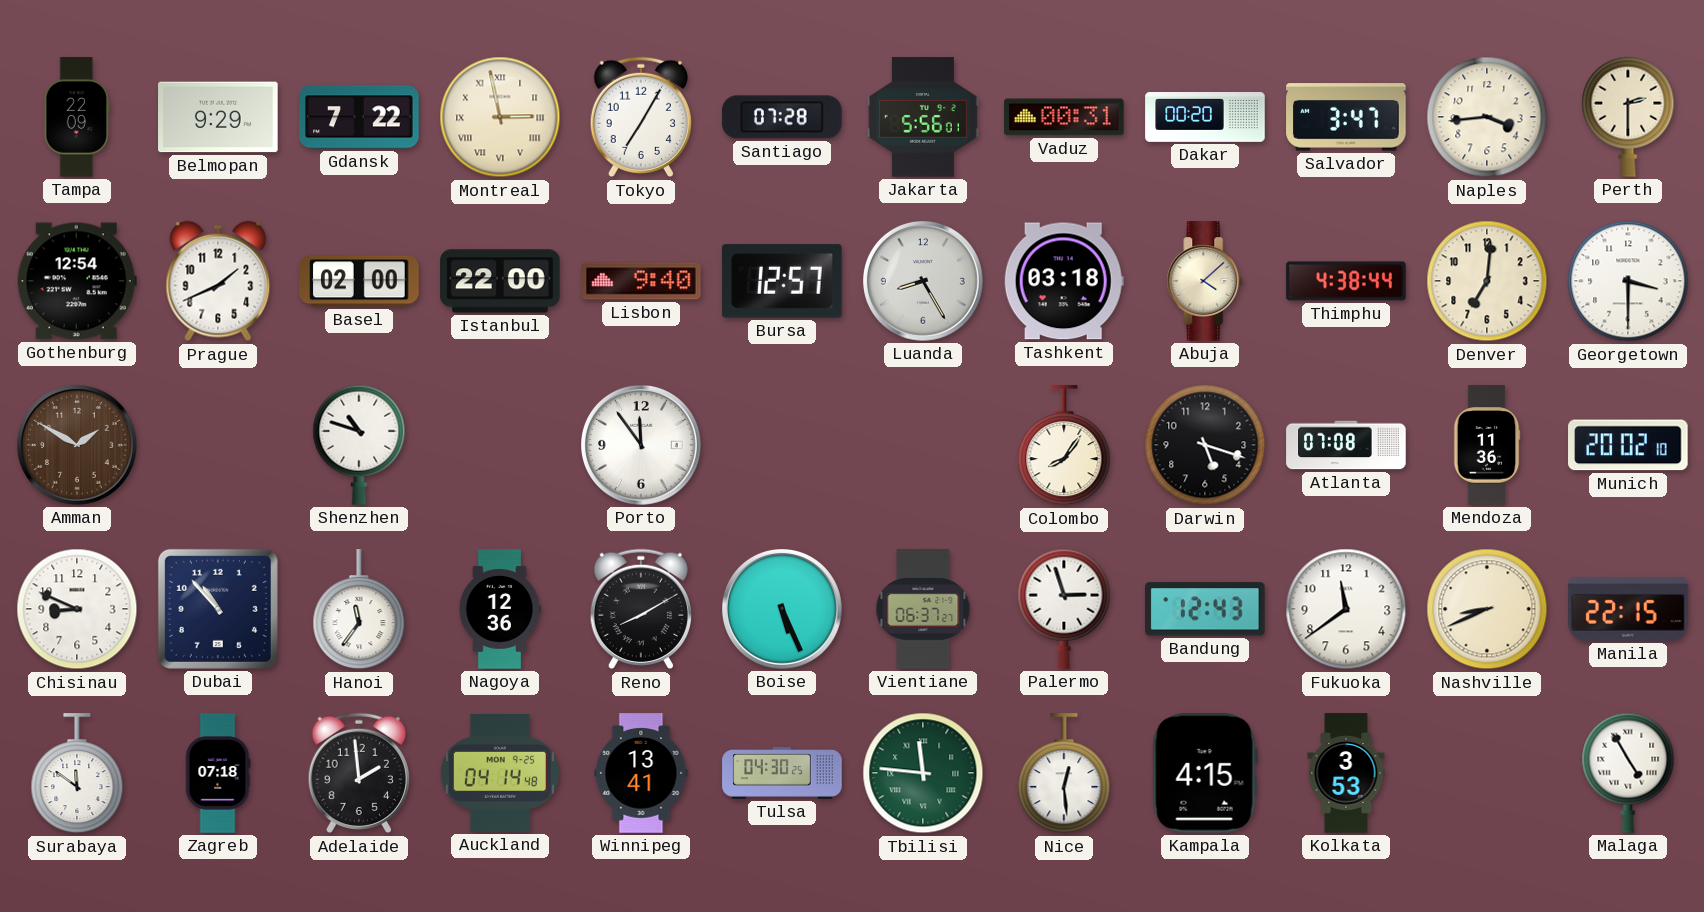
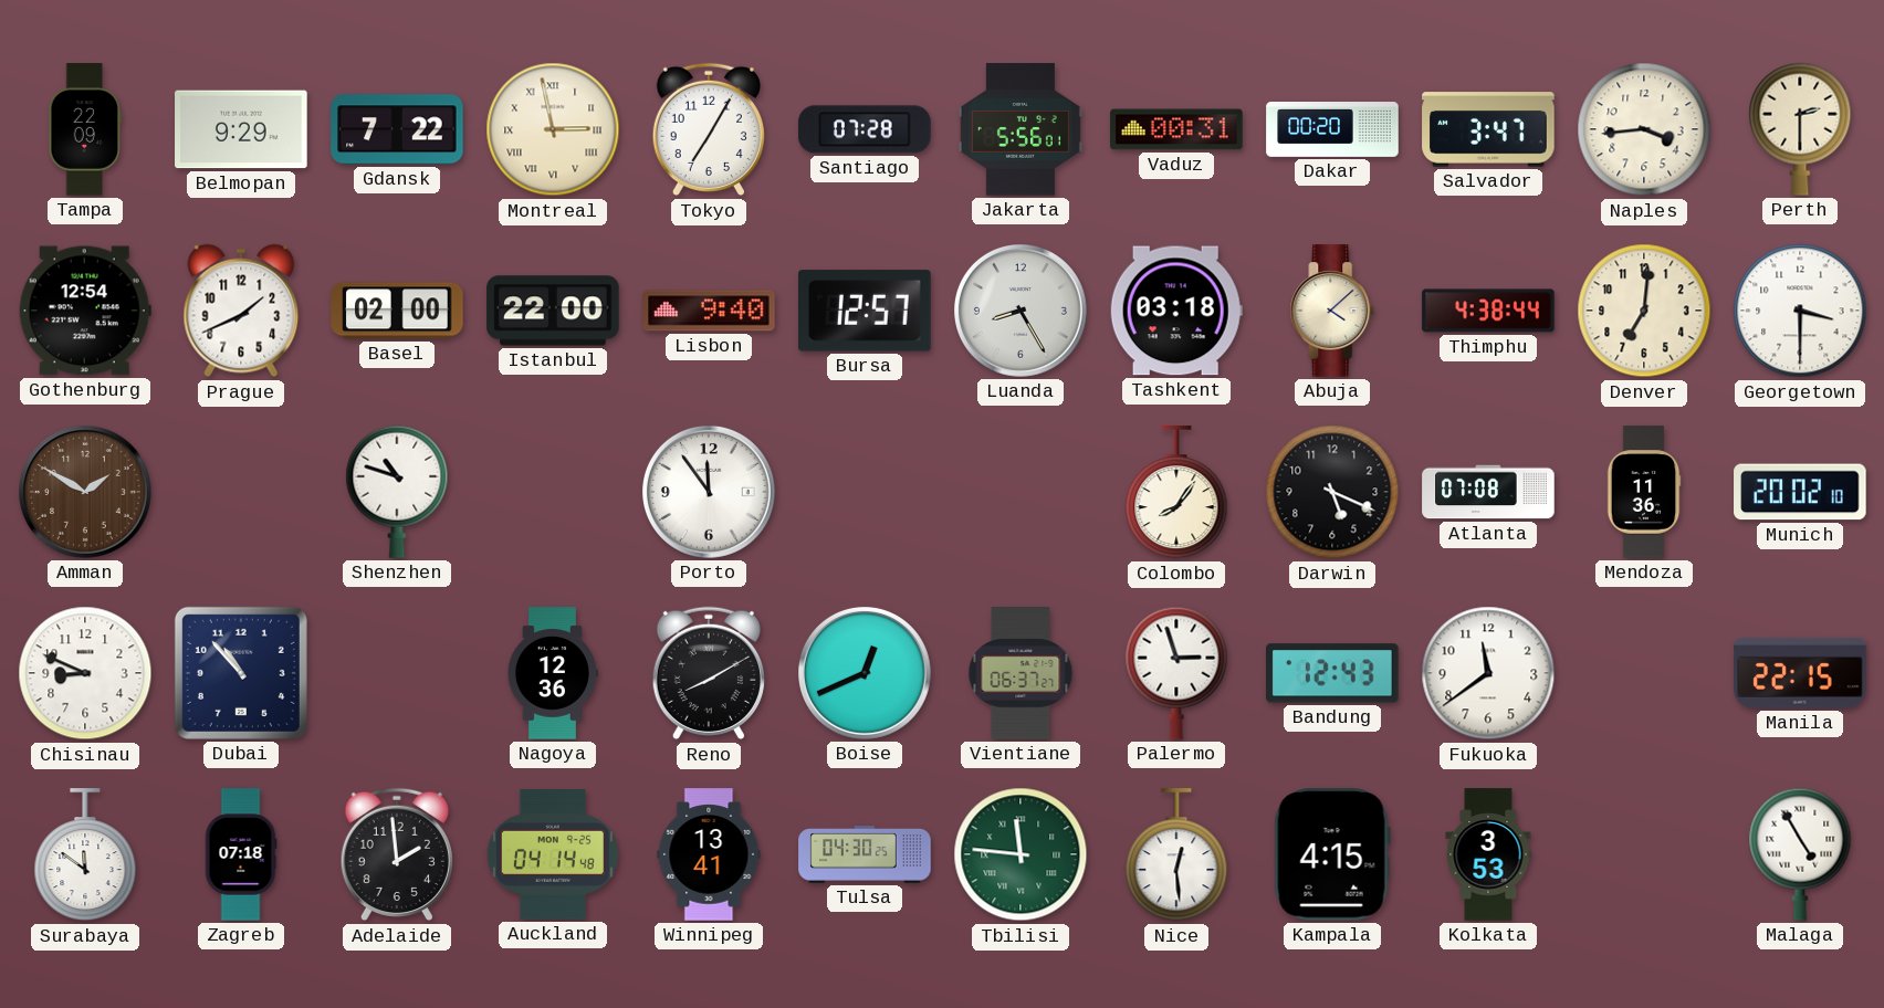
Darwin: 5:18 -> 5:19
Hanoi: 11:36 -> none
Boise: 5:26 -> 12:41
Nashville: 8:41 -> none
